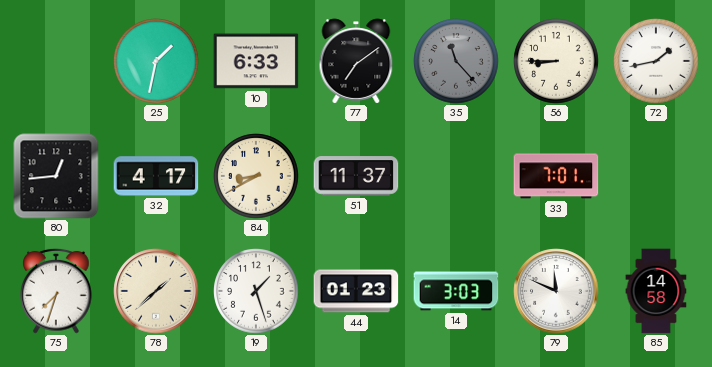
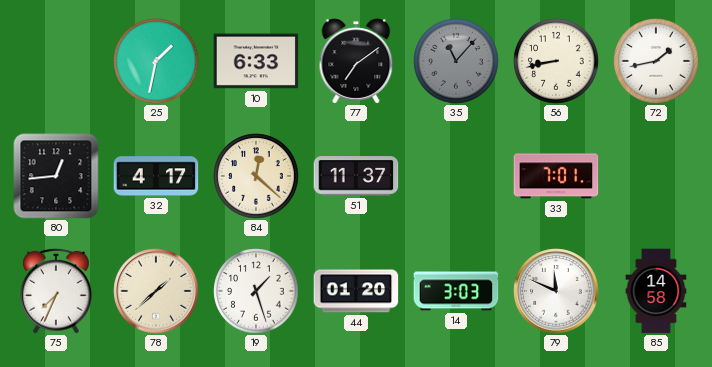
35: 11:23 -> 11:07
56: 8:45 -> 8:43
84: 8:40 -> 12:22
75: 7:33 -> 7:34
44: 01:23 -> 01:20
